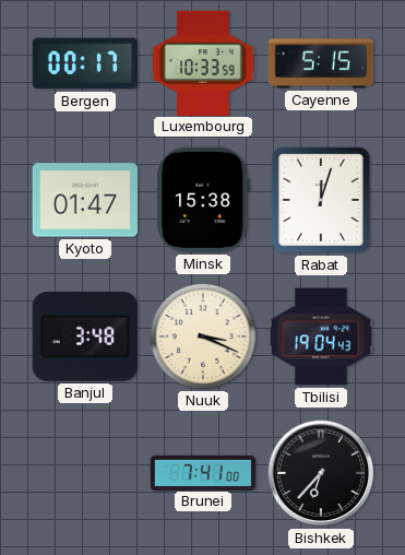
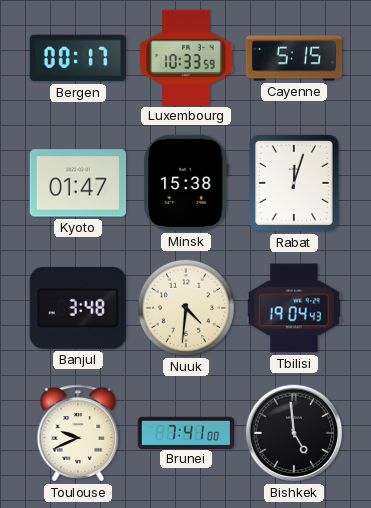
Nuuk: 3:19 -> 4:31
Toulouse: none -> 9:41
Bishkek: 6:37 -> 4:59
